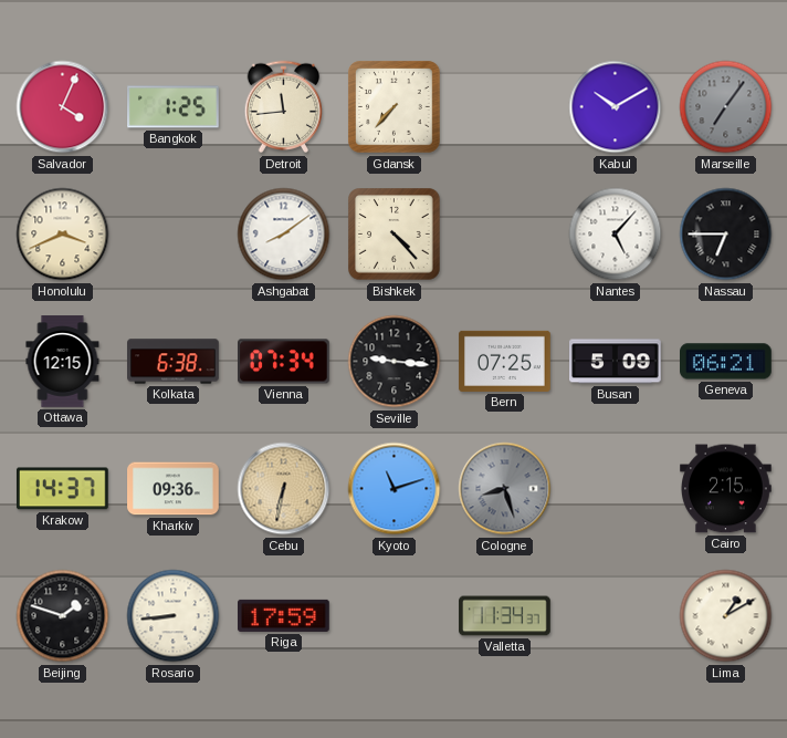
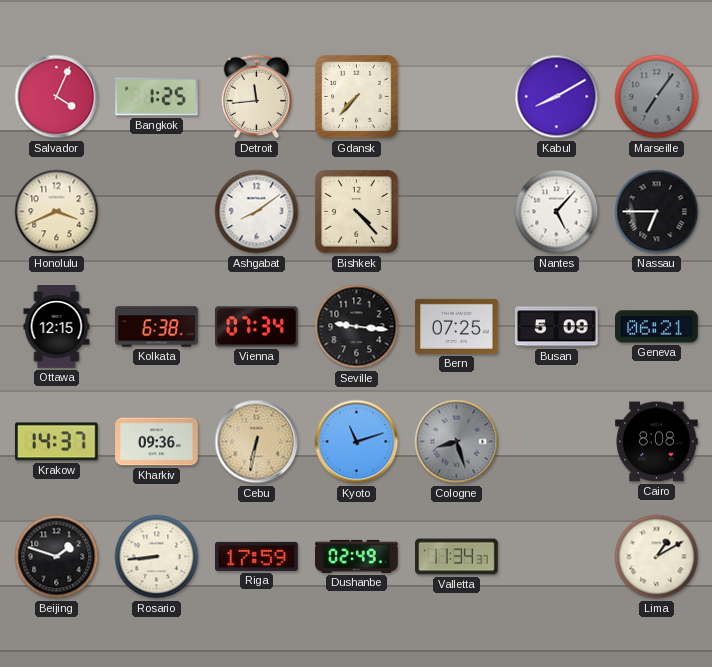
Kabul: 10:10 -> 8:10
Cairo: 2:15 -> 8:08
Dushanbe: none -> 02:49
